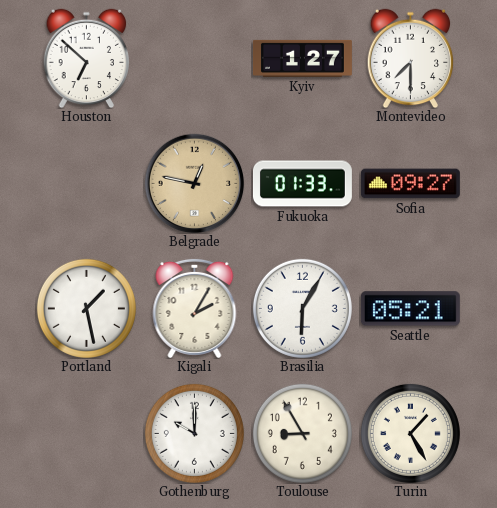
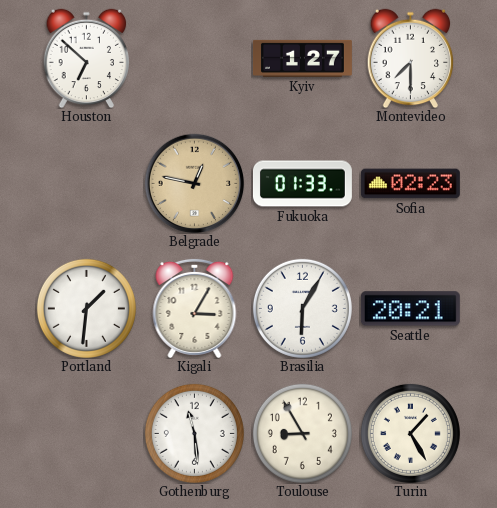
Sofia: 09:27 -> 02:23
Portland: 1:28 -> 1:31
Kigali: 2:05 -> 3:05
Seattle: 05:21 -> 20:21
Gothenburg: 10:00 -> 11:29
